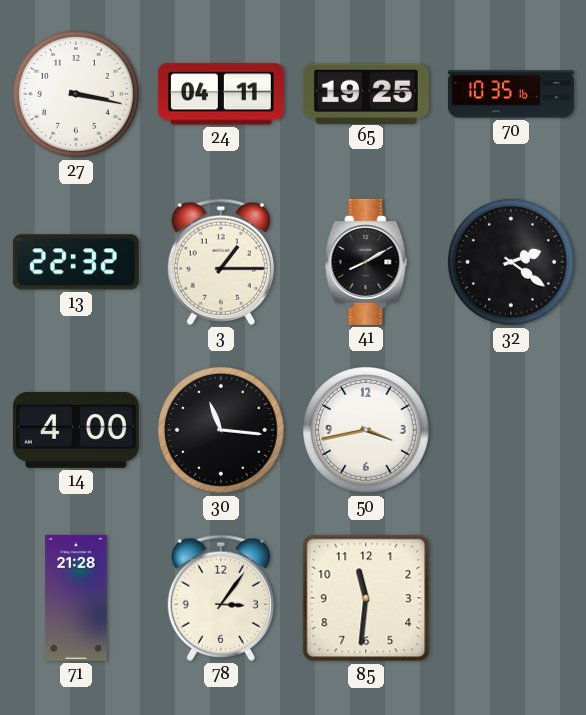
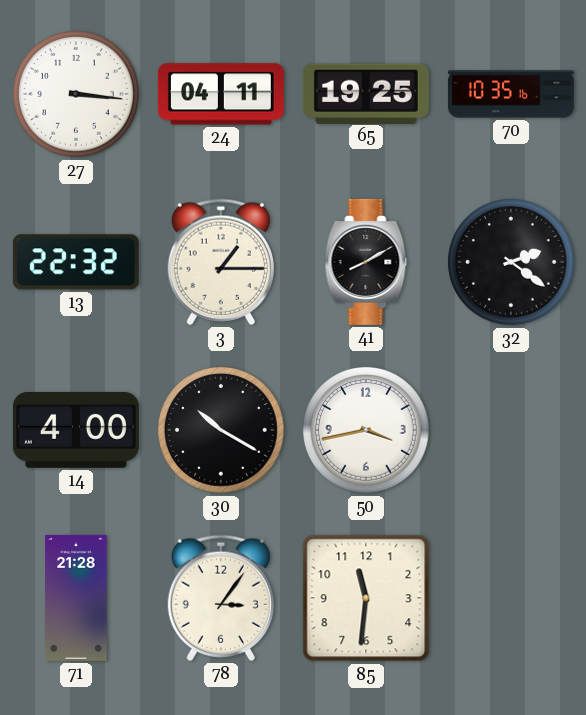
27: 3:17 -> 3:16
30: 11:16 -> 10:20
